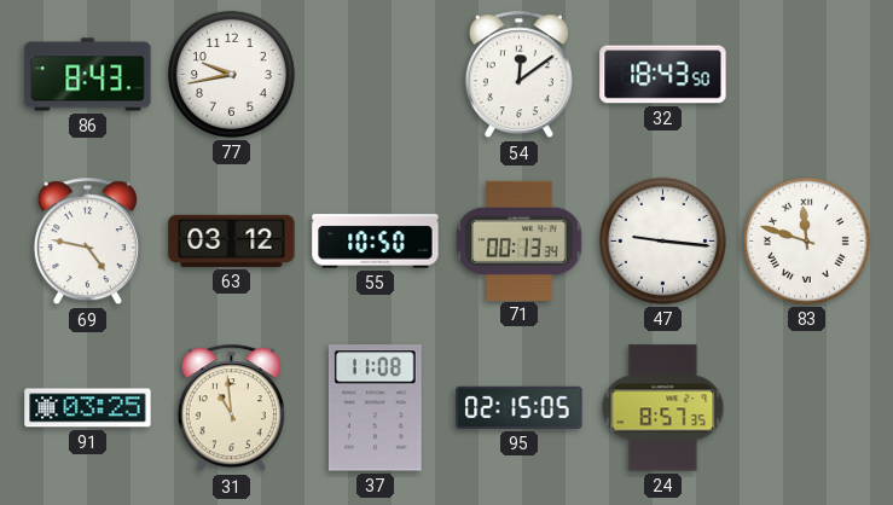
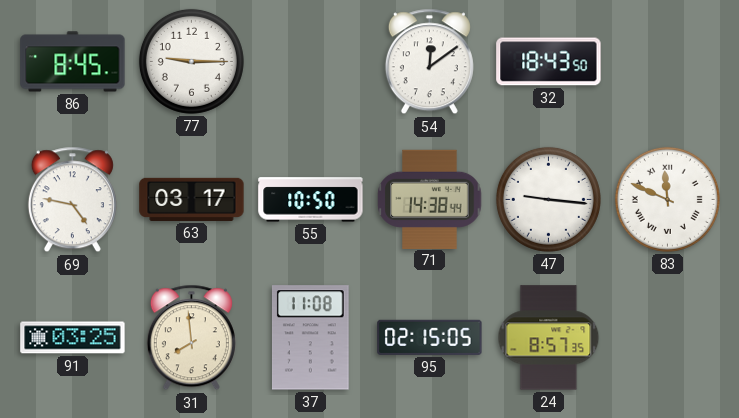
86: 8:43 -> 8:45
77: 9:43 -> 9:15
63: 03:12 -> 03:17
71: 00:13 -> 14:38
83: 11:48 -> 11:49
31: 10:59 -> 7:59
